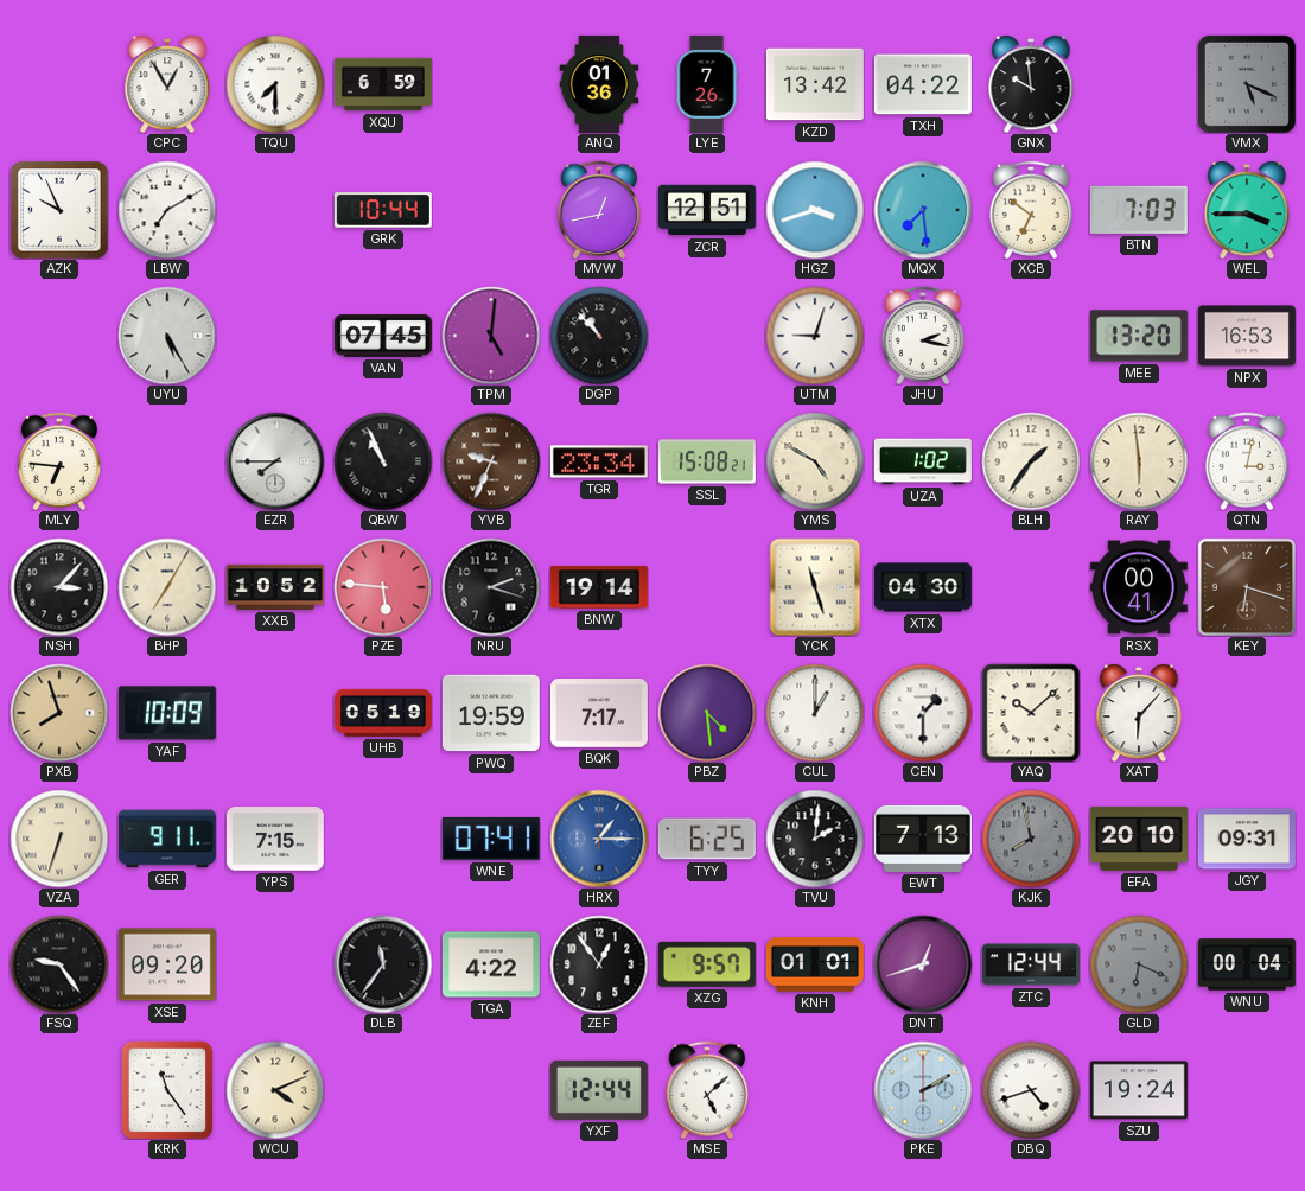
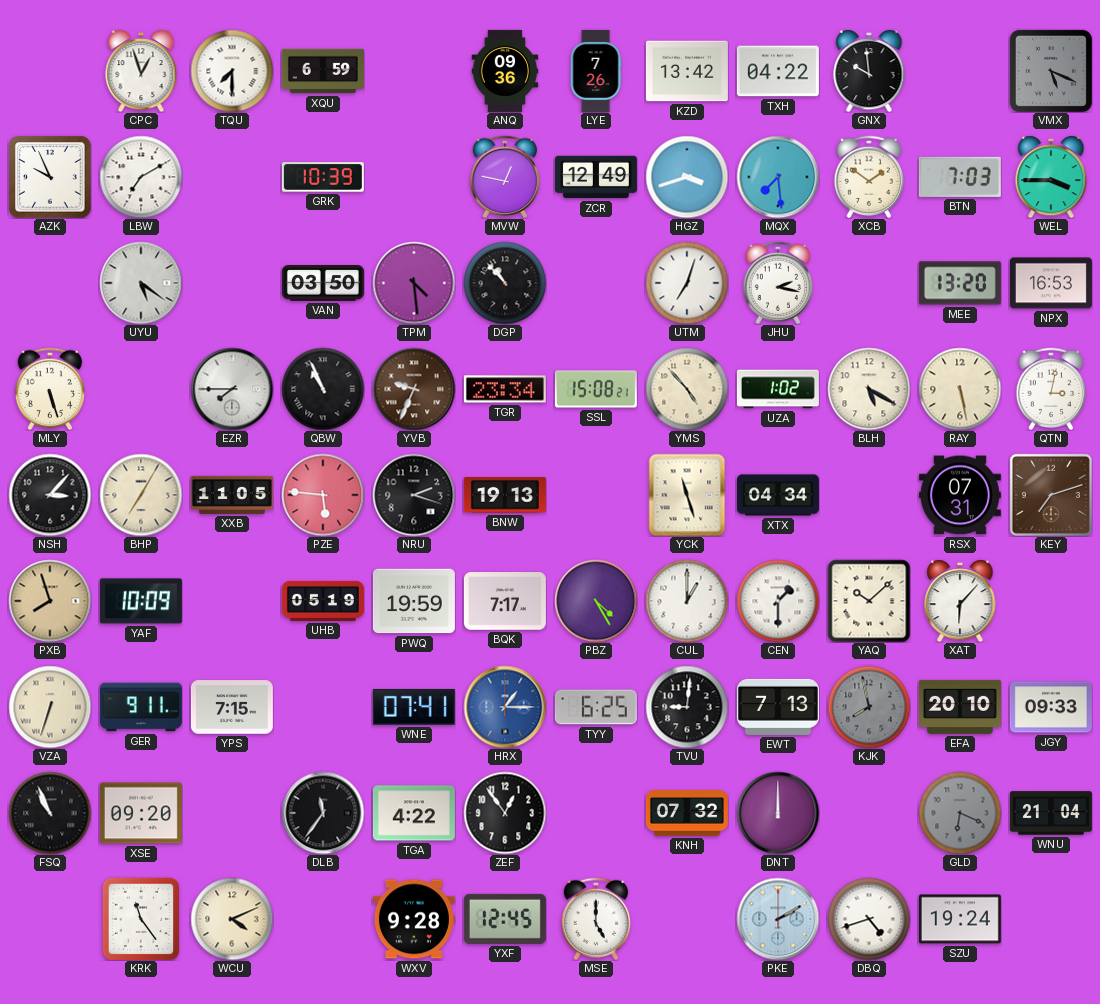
CPC: 12:55 -> 12:57
ANQ: 01:36 -> 09:36
GRK: 10:44 -> 10:39
MVW: 12:43 -> 12:47
ZCR: 12:51 -> 12:49
XCB: 6:51 -> 1:51
UYU: 5:25 -> 5:21
VAN: 07:45 -> 03:50
TPM: 5:01 -> 4:29
UTM: 9:03 -> 7:03
MLY: 6:46 -> 5:27
YMS: 4:50 -> 4:53
BLH: 1:36 -> 5:20
RAY: 5:59 -> 5:28
XXB: 10:52 -> 11:05
BNW: 19:14 -> 19:13
XTX: 04:30 -> 04:34
RSX: 00:41 -> 07:31
KEY: 6:18 -> 7:12
PBZ: 4:29 -> 4:25
TVU: 2:01 -> 9:01
JGY: 09:31 -> 09:33
FSQ: 9:24 -> 10:56
XZG: 9:57 -> none
KNH: 01:01 -> 07:32
DNT: 12:42 -> 12:00
ZTC: 12:44 -> none
WNU: 00:04 -> 21:04
WXV: none -> 9:28
YXF: 12:44 -> 12:45
MSE: 5:08 -> 5:00
